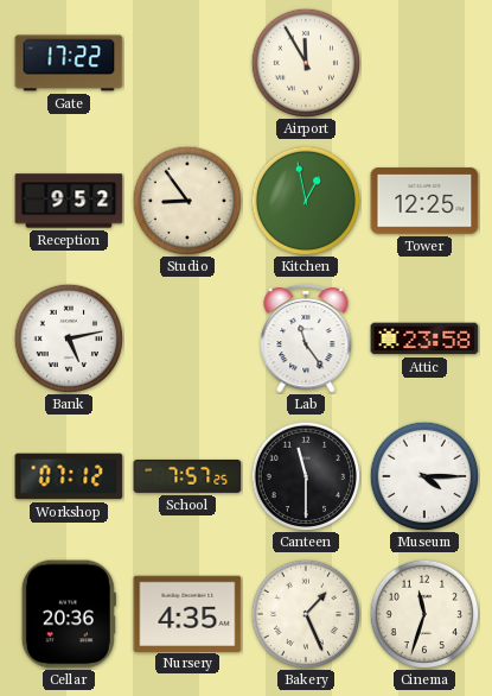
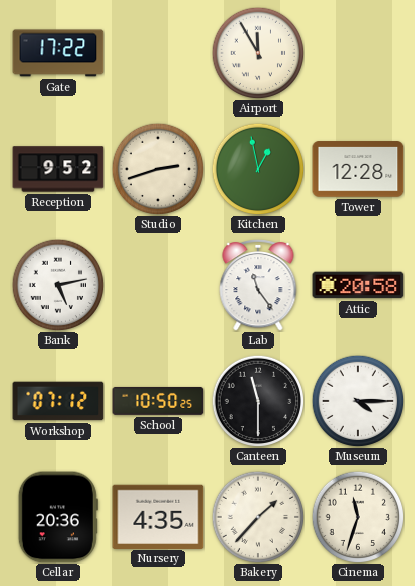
Studio: 8:54 -> 2:42
Tower: 12:25 -> 12:28
Attic: 23:58 -> 20:58
School: 7:57 -> 10:50
Bakery: 1:26 -> 1:37
